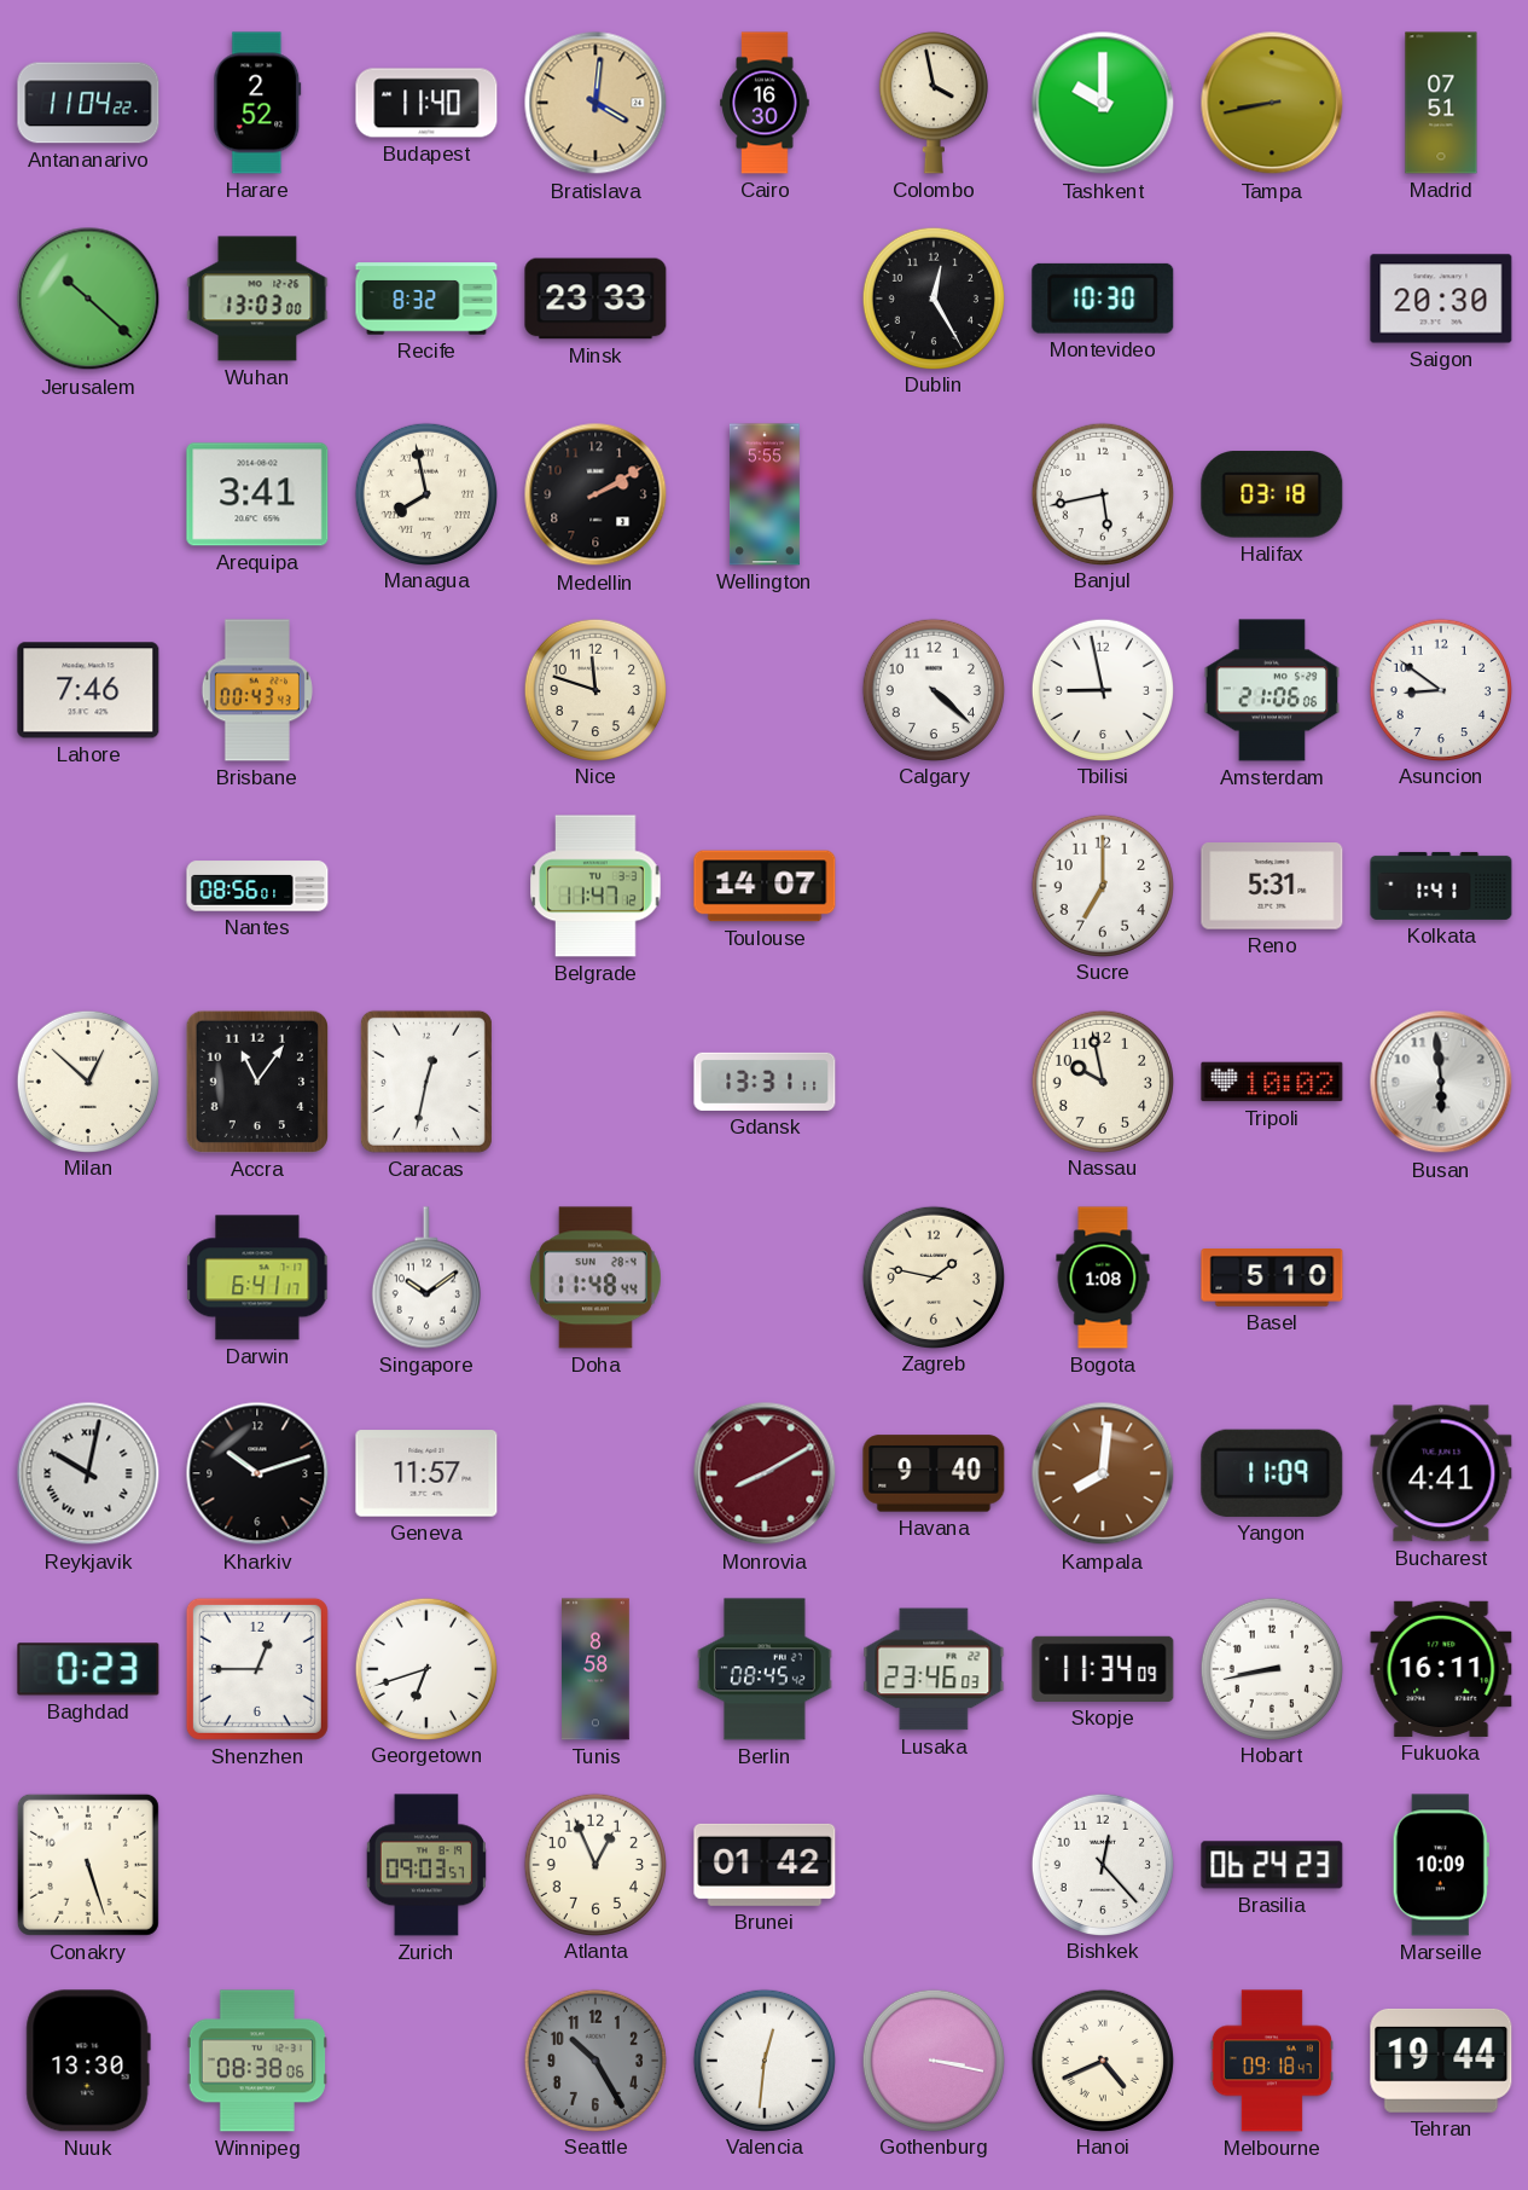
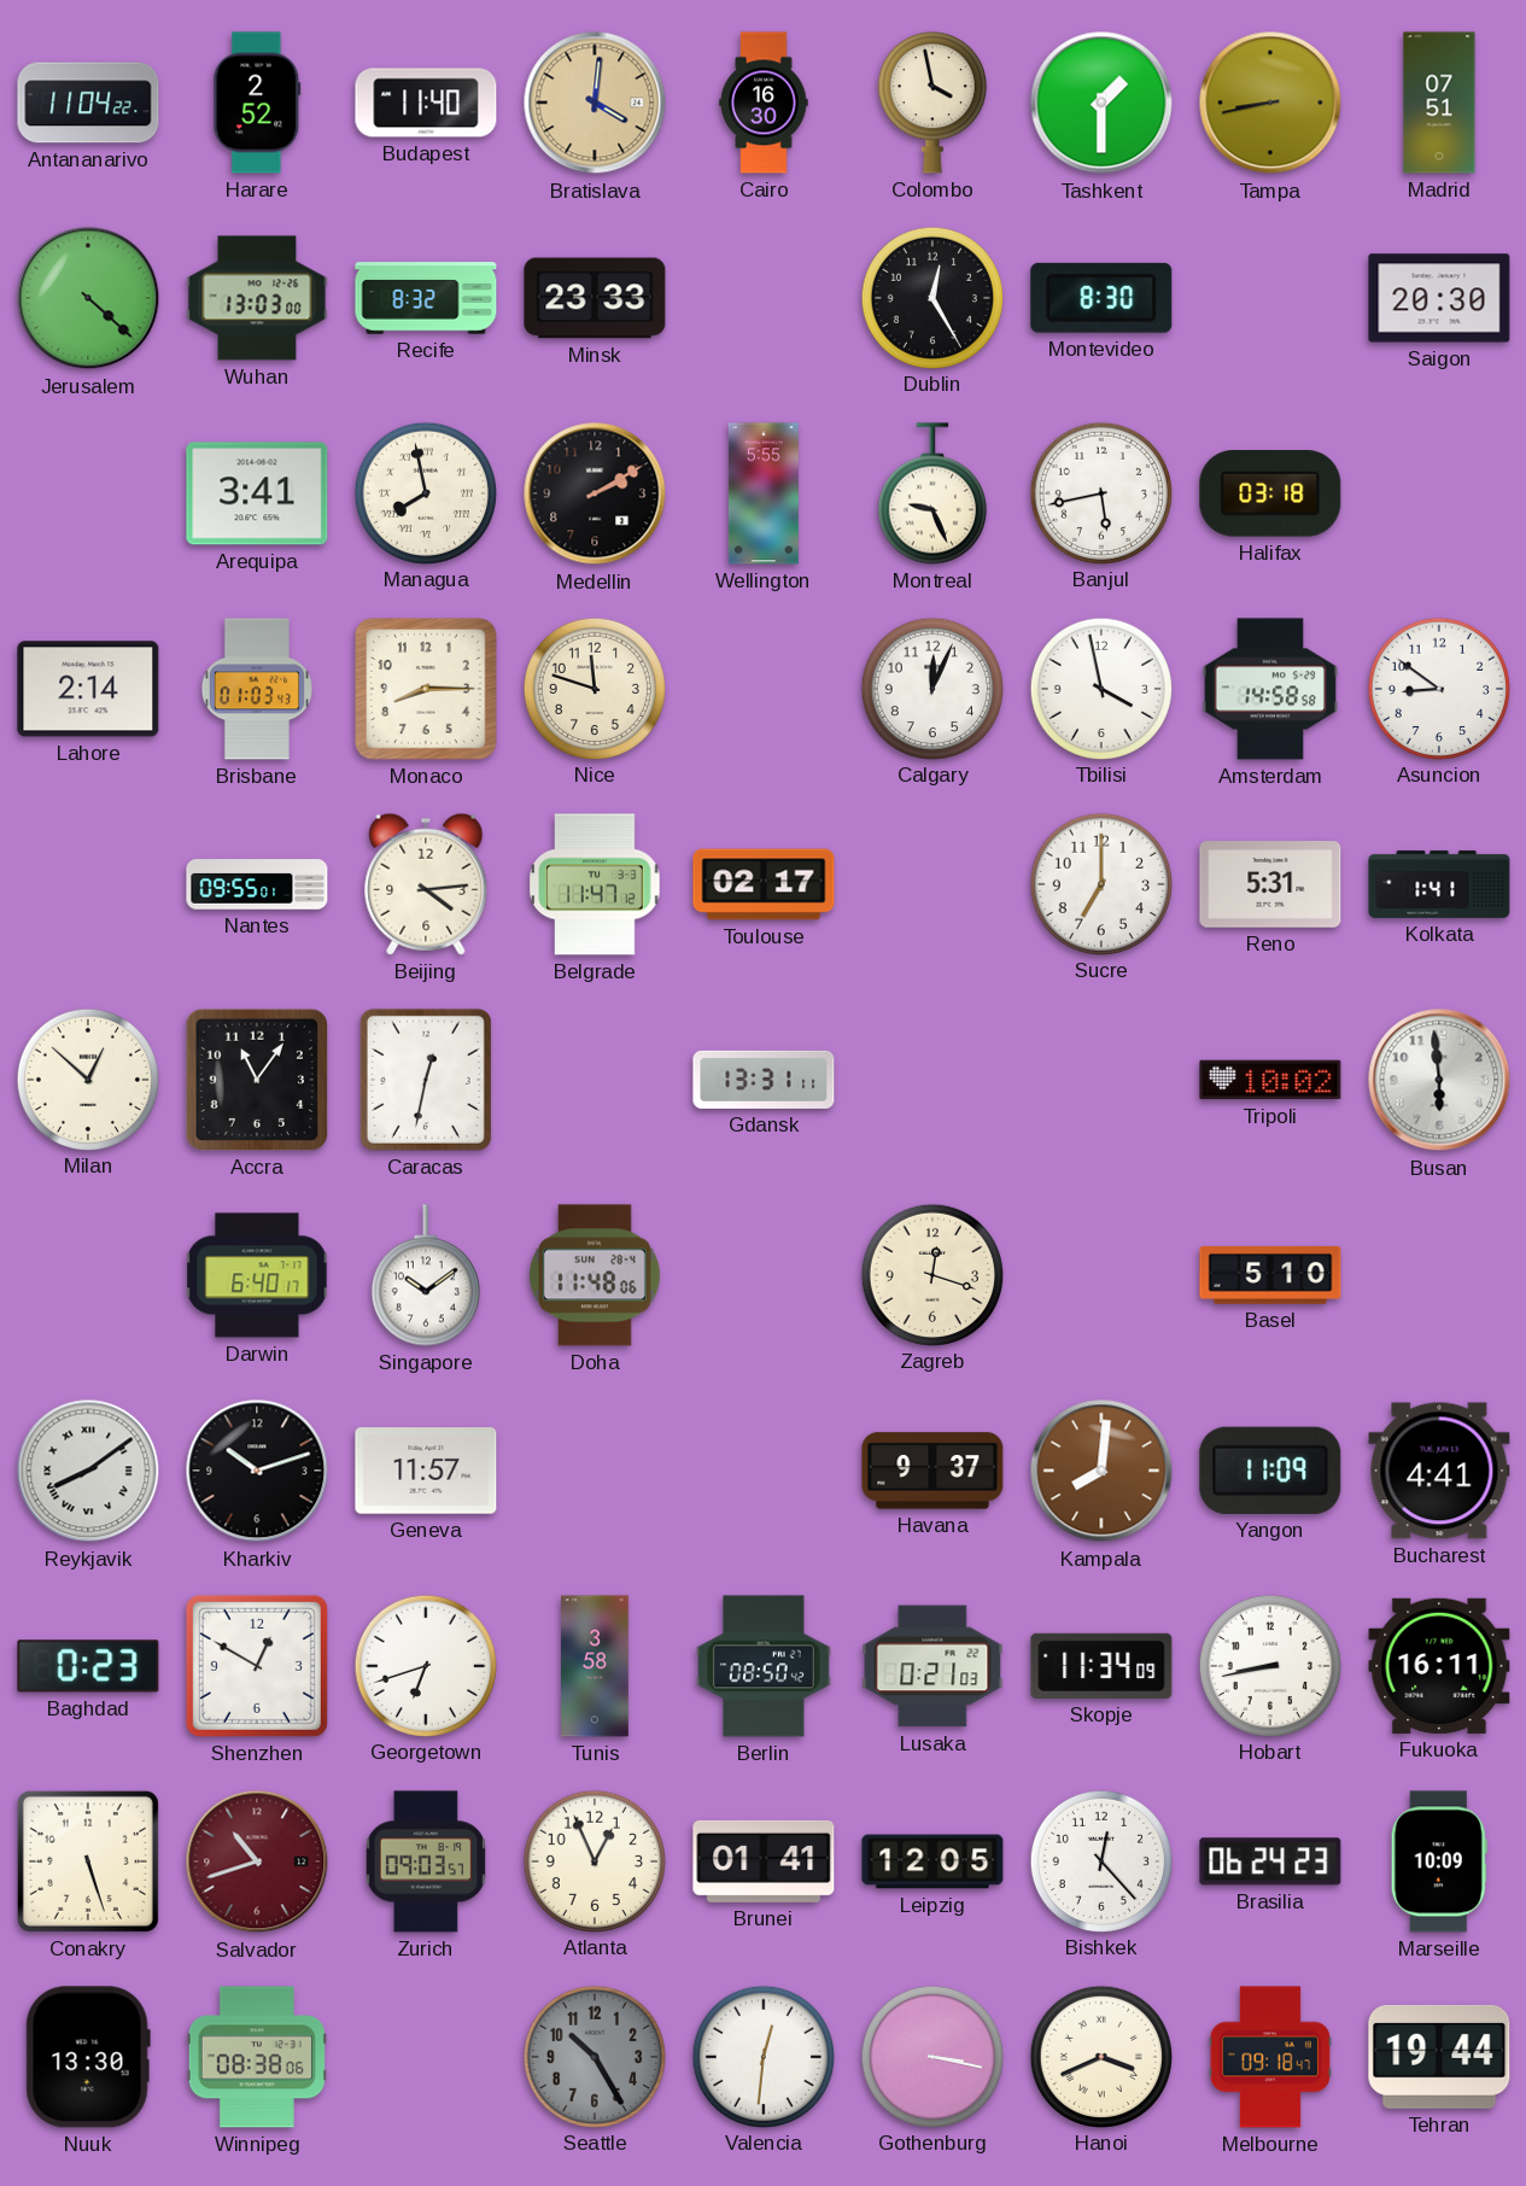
Tashkent: 10:00 -> 1:30
Jerusalem: 10:22 -> 4:22
Montevideo: 10:30 -> 8:30
Montreal: none -> 9:26
Lahore: 7:46 -> 2:14
Brisbane: 00:43 -> 01:03
Monaco: none -> 8:15
Calgary: 4:22 -> 12:04
Tbilisi: 8:58 -> 3:58
Amsterdam: 21:06 -> 14:58
Nantes: 08:56 -> 09:55
Beijing: none -> 4:14
Toulouse: 14:07 -> 02:17
Nassau: 9:58 -> none
Darwin: 6:41 -> 6:40
Doha: 11:48:44 -> 11:48:06
Zagreb: 1:47 -> 12:18
Bogota: 1:08 -> none
Reykjavik: 10:02 -> 8:09
Monrovia: 8:10 -> none
Havana: 9:40 -> 9:37
Shenzhen: 12:45 -> 12:50
Tunis: 8:58 -> 3:58
Berlin: 08:45 -> 08:50
Lusaka: 23:46 -> 0:21
Salvador: none -> 10:42
Brunei: 01:42 -> 01:41
Leipzig: none -> 12:05
Hanoi: 4:41 -> 3:41
